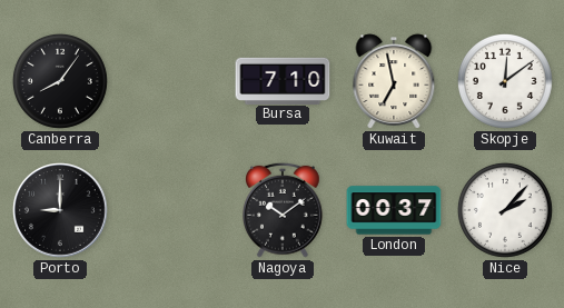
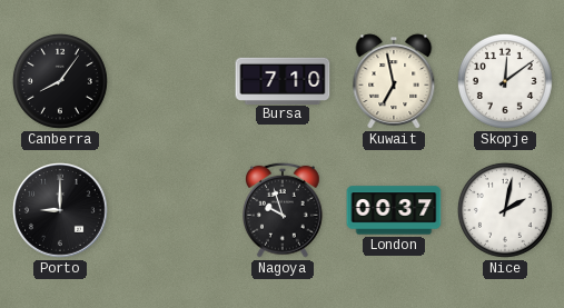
Nagoya: 10:09 -> 9:57
Nice: 2:07 -> 2:02
